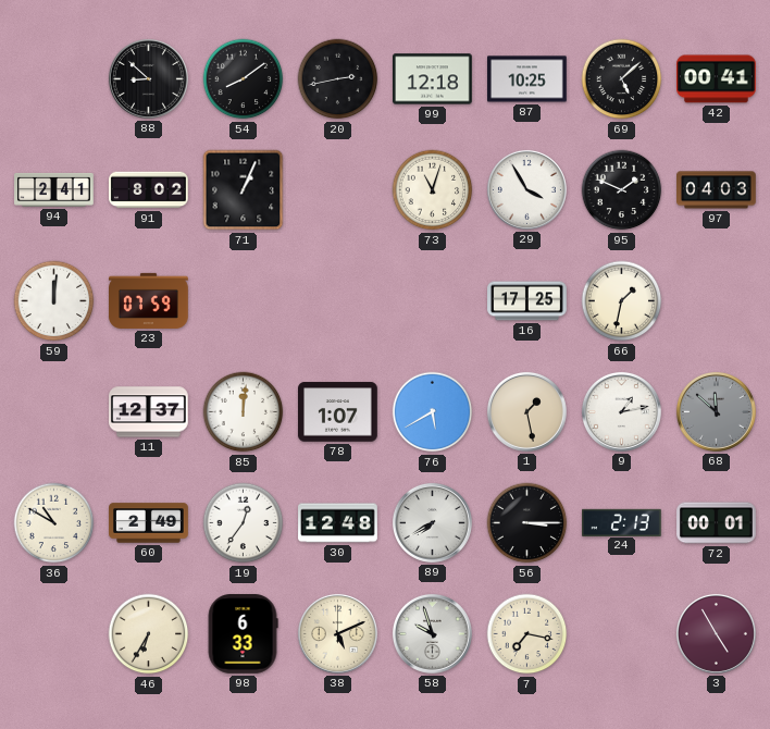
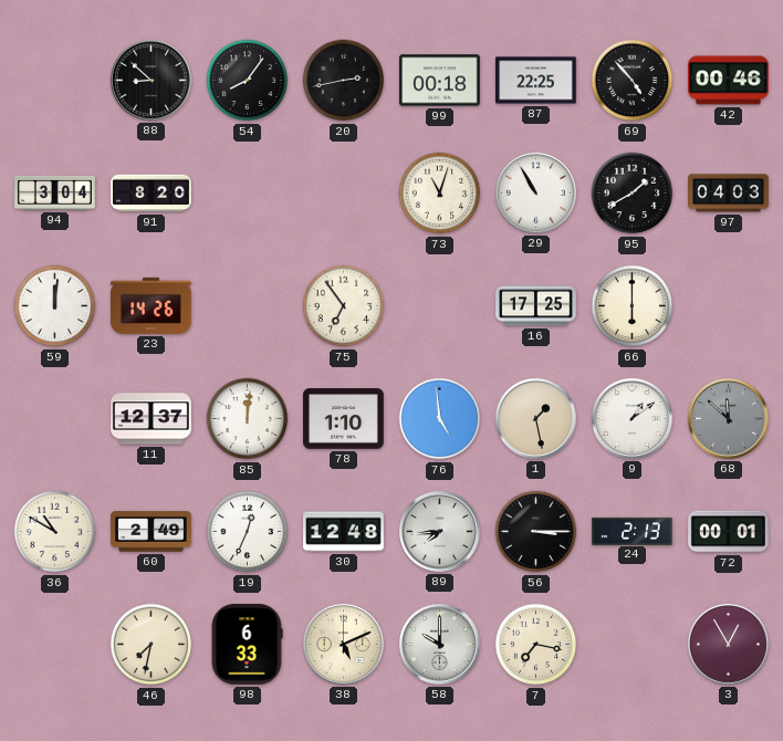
54: 8:09 -> 8:06
99: 12:18 -> 00:18
87: 10:25 -> 22:25
69: 5:08 -> 4:53
42: 00:41 -> 00:46
94: 2:41 -> 3:04
91: 8:02 -> 8:20
71: 1:04 -> none
29: 3:55 -> 10:55
95: 1:49 -> 1:40
23: 07:59 -> 14:26
75: none -> 6:54
66: 1:32 -> 6:00
78: 1:07 -> 1:10
76: 5:40 -> 4:59
9: 1:13 -> 1:09
19: 12:36 -> 12:34
89: 7:40 -> 7:44
46: 6:35 -> 7:32
58: 9:57 -> 10:00
3: 4:55 -> 12:55
